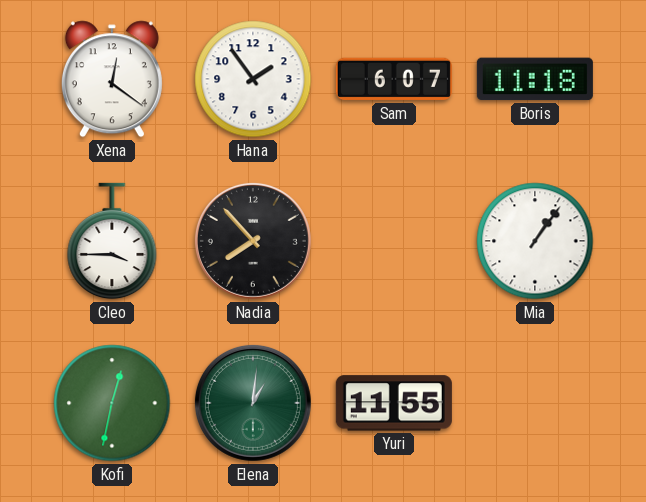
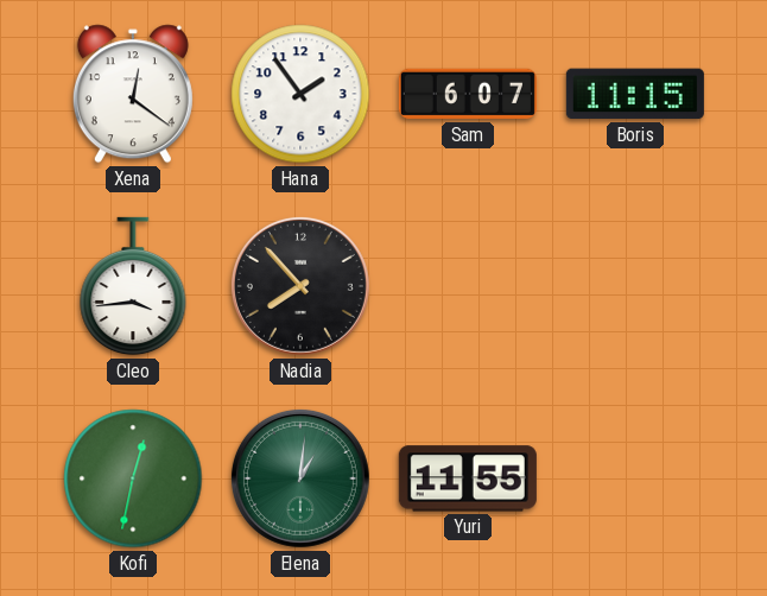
Boris: 11:18 -> 11:15
Cleo: 3:45 -> 3:44
Mia: 1:06 -> none
